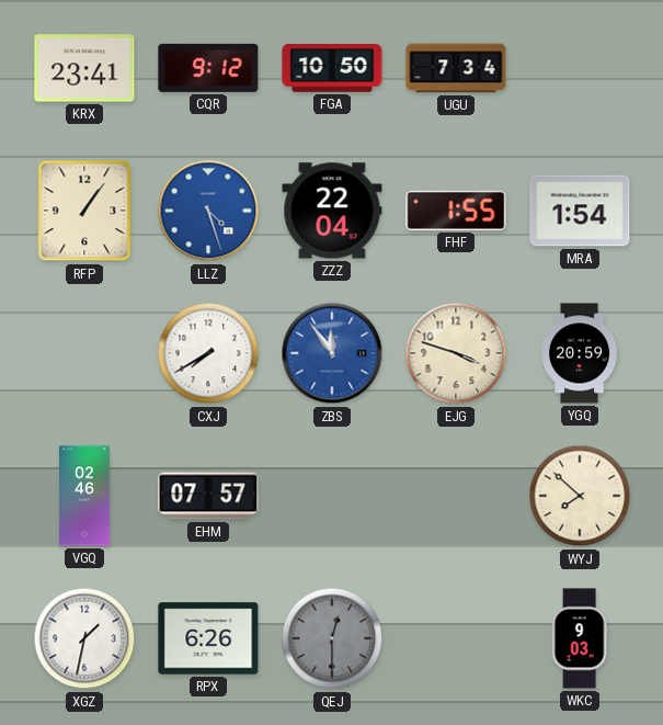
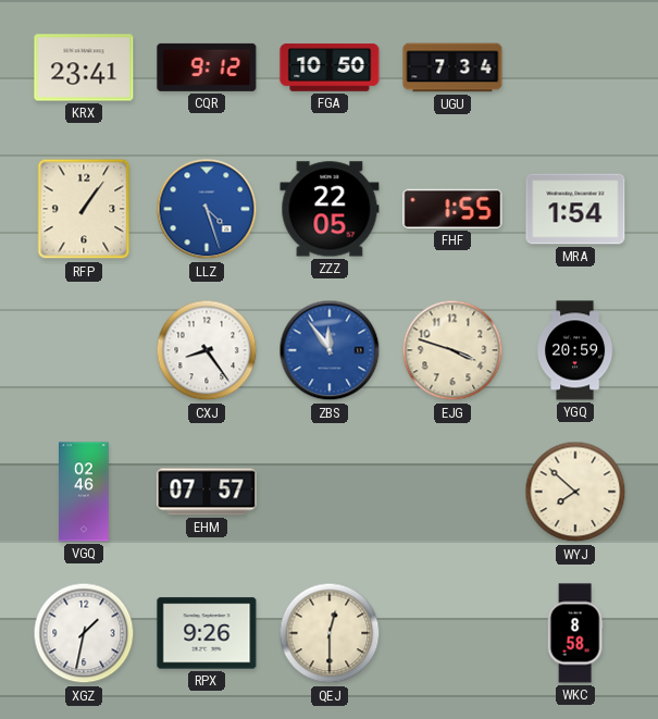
ZZZ: 22:04 -> 22:05
CXJ: 7:40 -> 8:24
RPX: 6:26 -> 9:26
QEJ dial: grey -> cream
WKC: 9:03 -> 8:58
